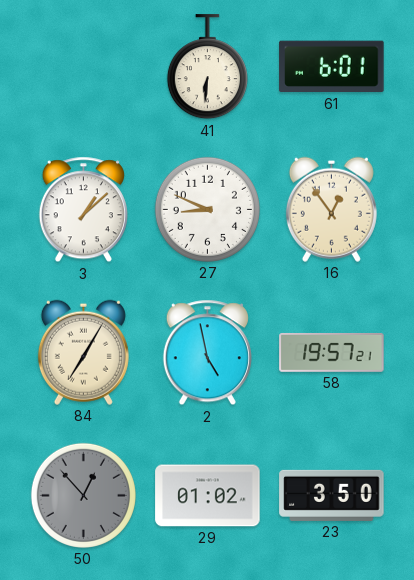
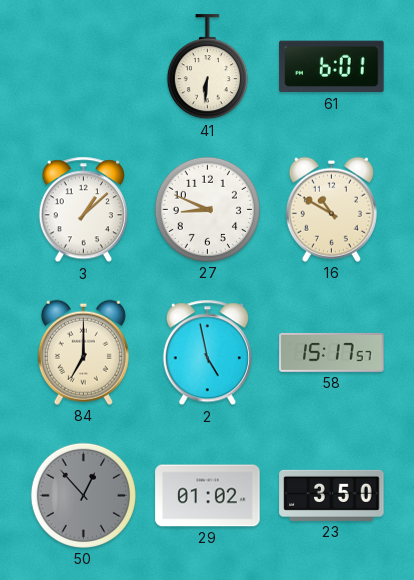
16: 12:54 -> 10:50
84: 7:05 -> 7:00
58: 19:57 -> 15:17
